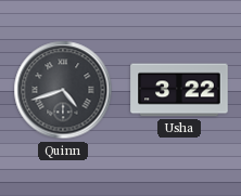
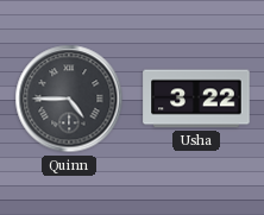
Quinn: 4:42 -> 4:45
